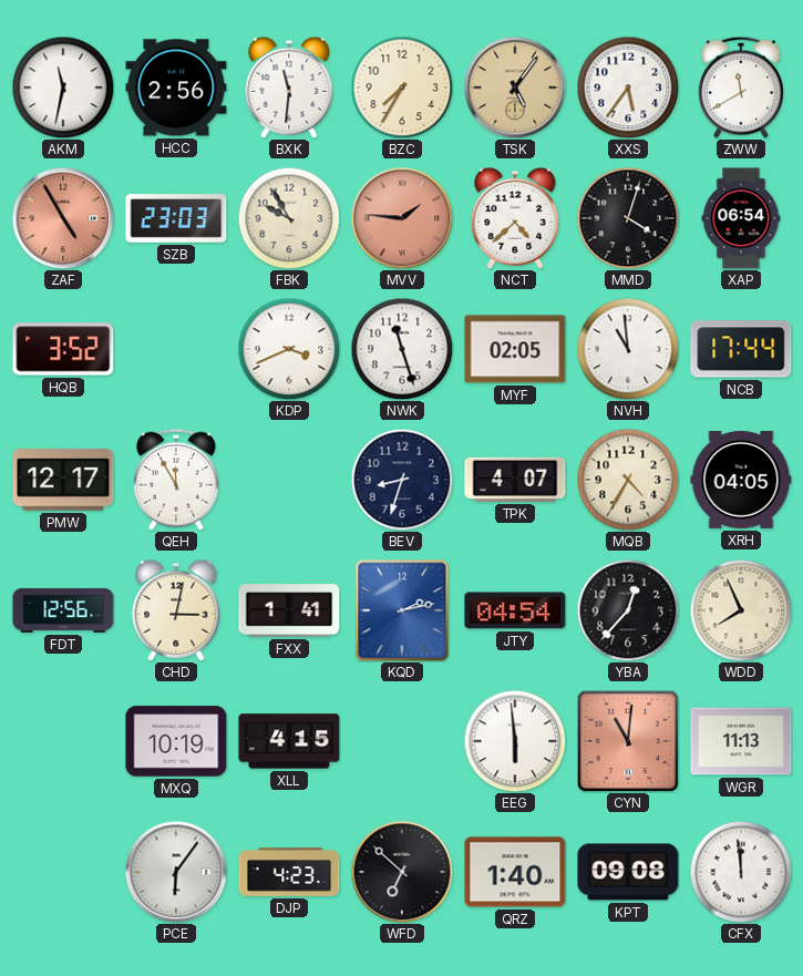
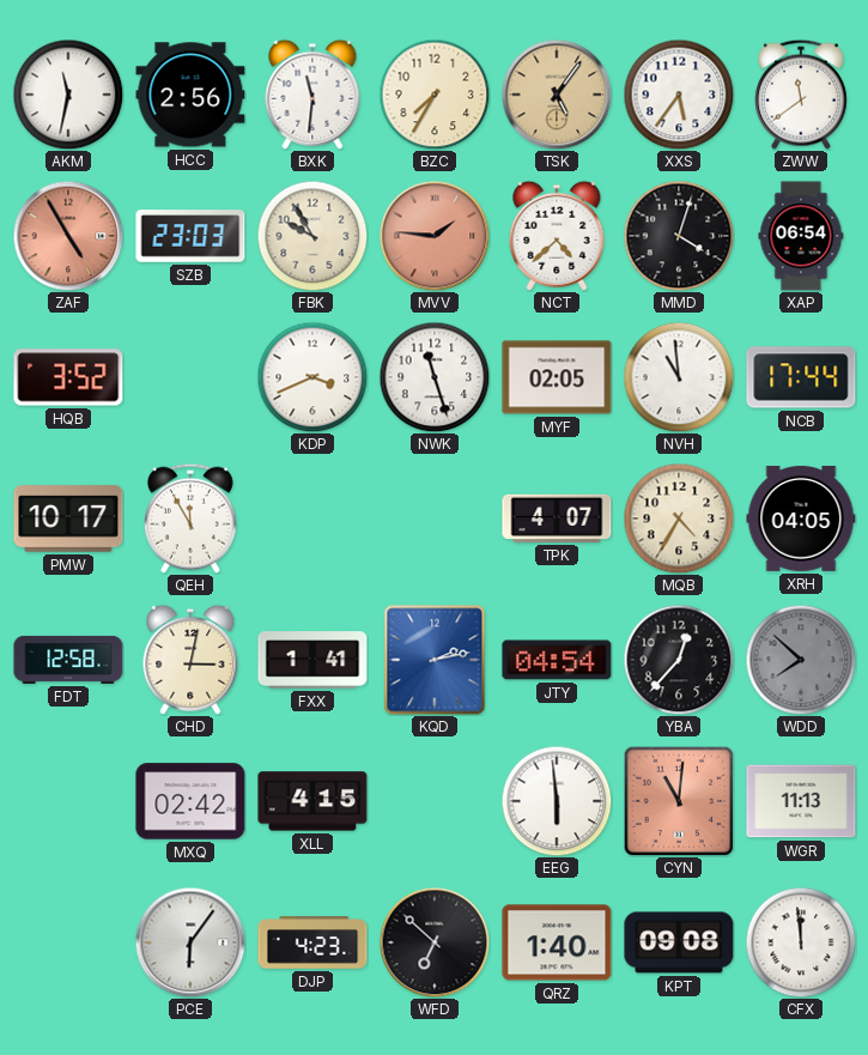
ZWW: 11:40 -> 11:39
PMW: 12:17 -> 10:17
BEV: 8:33 -> none
FDT: 12:56 -> 12:58
WDD: 7:56 -> 7:52
WDD dial: cream -> grey
MXQ: 10:19 -> 02:42
